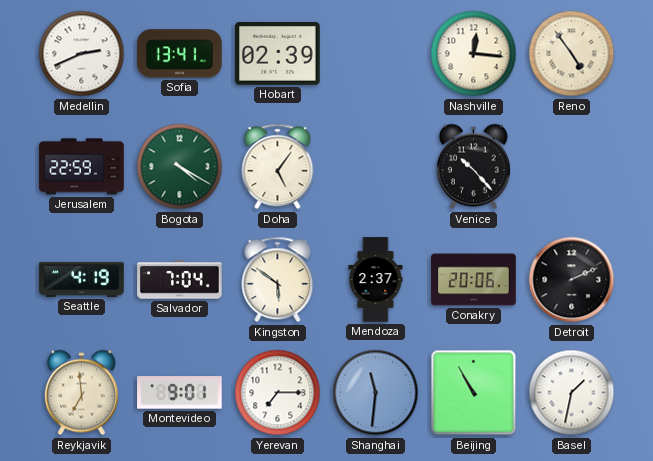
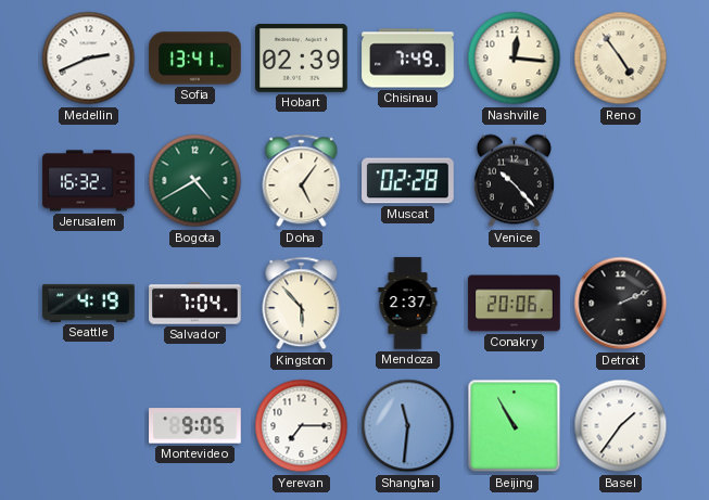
Chisinau: none -> 7:49
Jerusalem: 22:59 -> 16:32
Bogota: 4:20 -> 4:40
Muscat: none -> 02:28
Kingston: 5:51 -> 5:53
Reykjavik: 6:59 -> none
Montevideo: 9:01 -> 9:05
Basel: 1:32 -> 1:36
